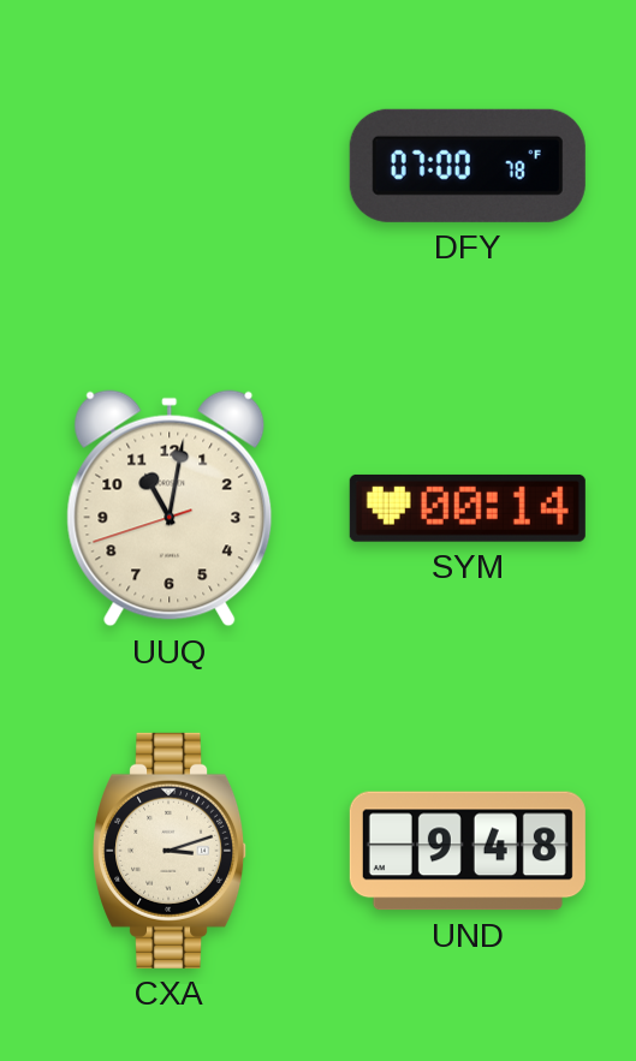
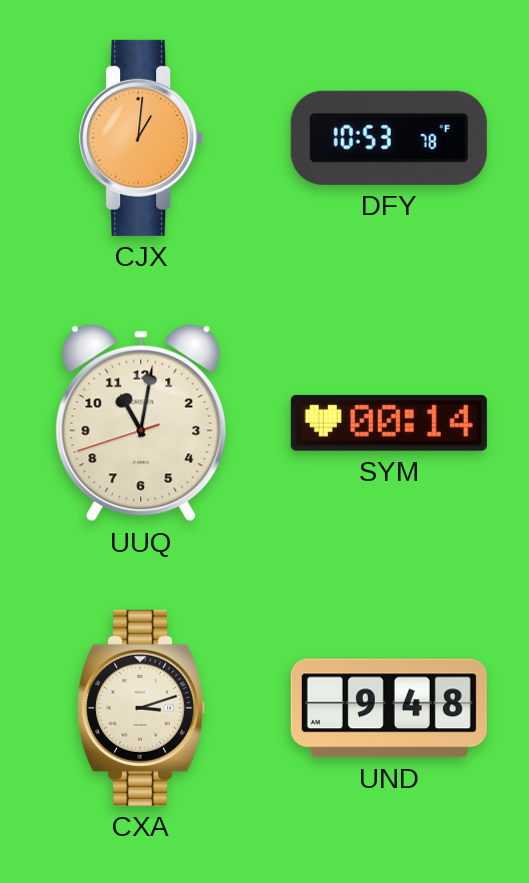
CJX: none -> 1:01
DFY: 07:00 -> 10:53
